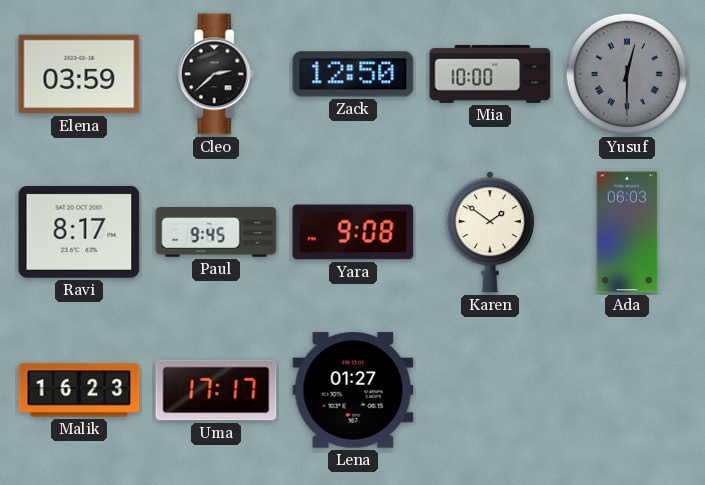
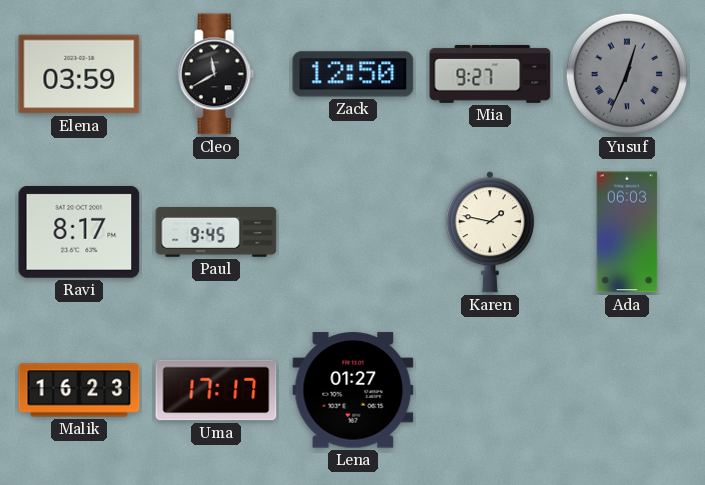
Cleo: 2:38 -> 11:40
Mia: 10:00 -> 9:27
Yusuf: 12:30 -> 12:34
Yara: 9:08 -> none
Karen: 1:51 -> 1:47
